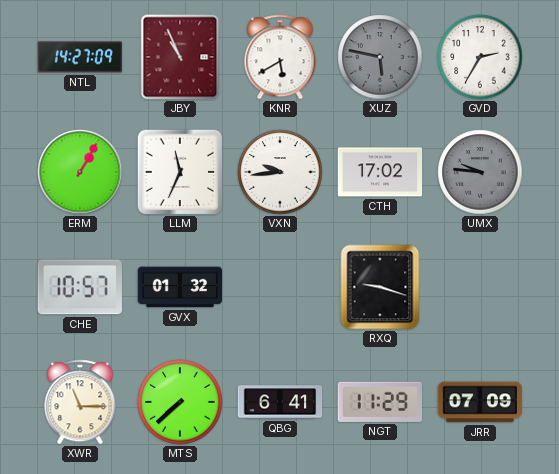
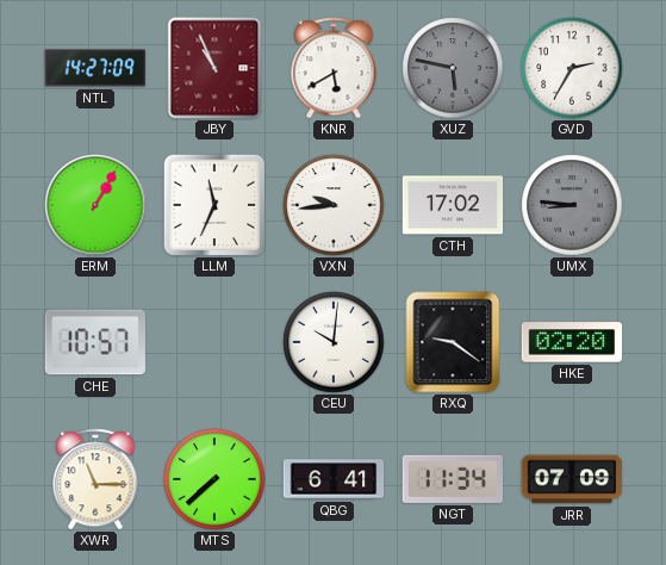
UMX: 9:46 -> 8:46
GVX: 01:32 -> none
CEU: none -> 10:01
RXQ: 9:18 -> 9:21
HKE: none -> 02:20
NGT: 11:29 -> 11:34
